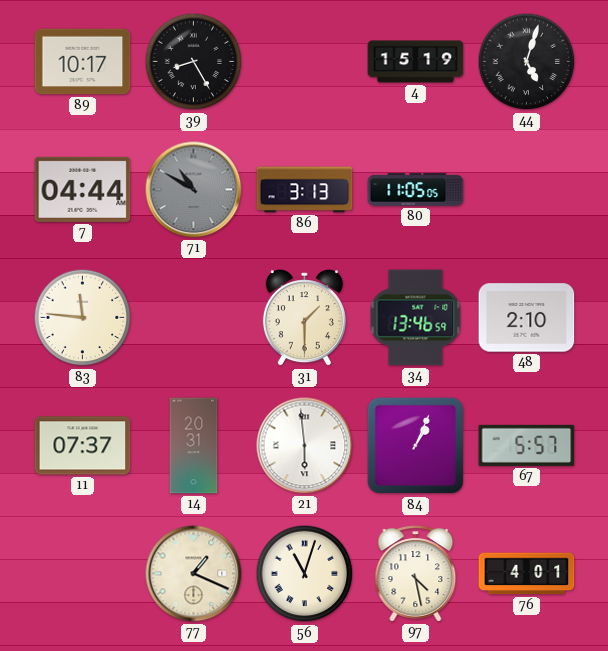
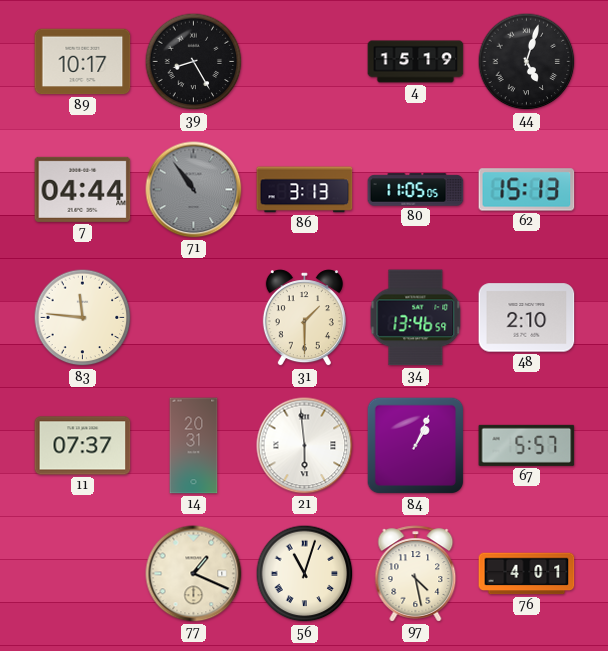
71: 10:50 -> 10:54
62: none -> 15:13
